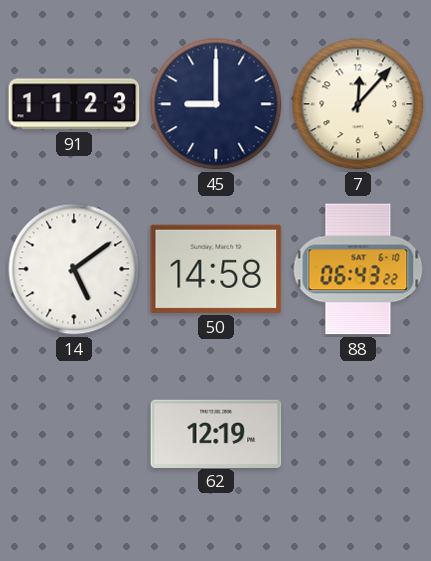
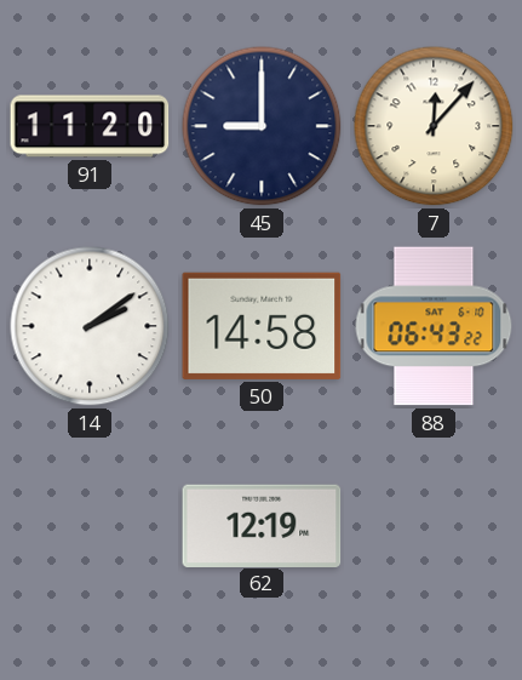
91: 11:23 -> 11:20
14: 5:09 -> 2:09
